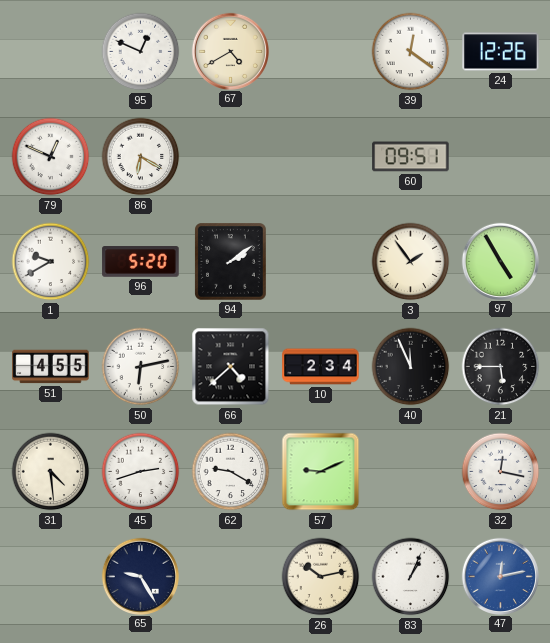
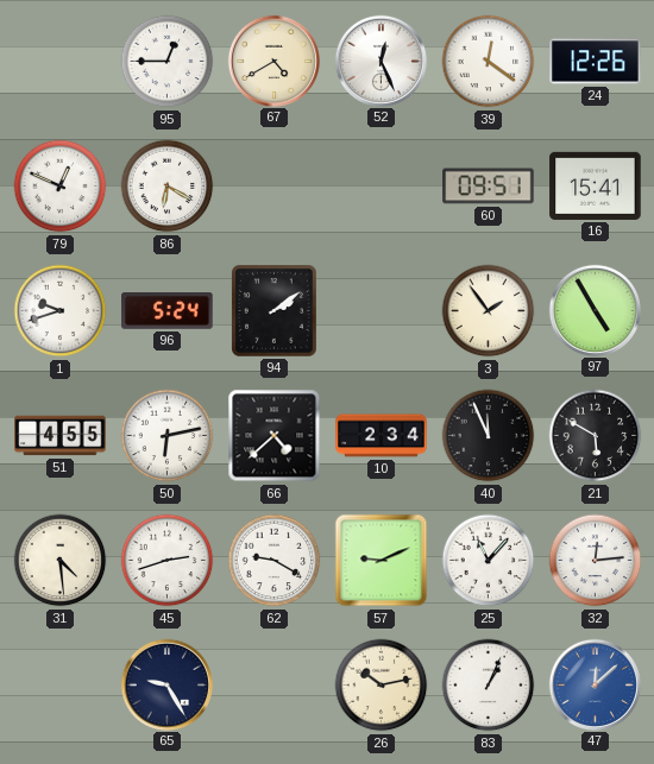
95: 12:49 -> 12:45
52: none -> 12:26
16: none -> 15:41
1: 9:40 -> 9:42
96: 5:20 -> 5:24
21: 5:45 -> 5:50
25: none -> 11:07
32: 12:17 -> 12:14
47: 12:13 -> 12:08
